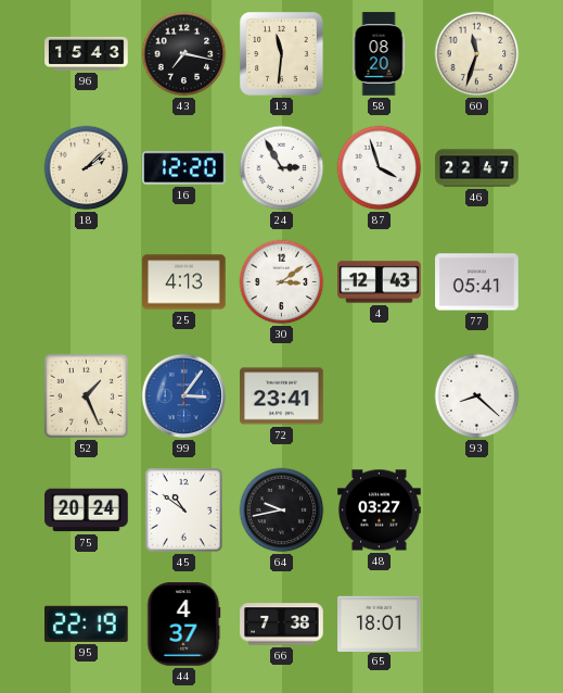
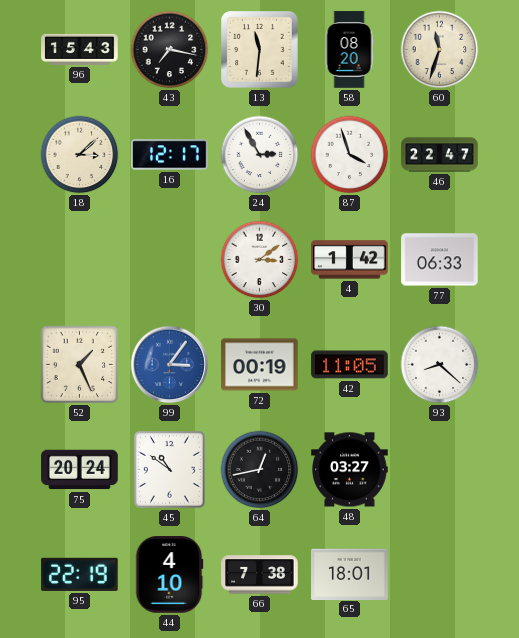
18: 2:08 -> 3:08
16: 12:20 -> 12:17
25: 4:13 -> none
4: 12:43 -> 1:42
77: 05:41 -> 06:33
72: 23:41 -> 00:19
42: none -> 11:05
64: 9:43 -> 12:43
44: 4:37 -> 4:10
